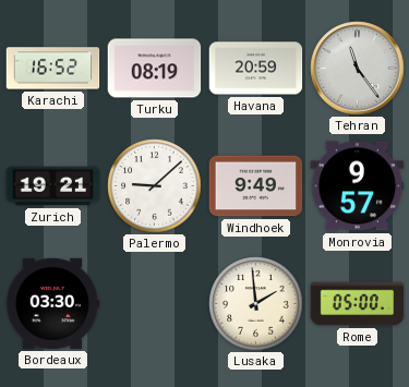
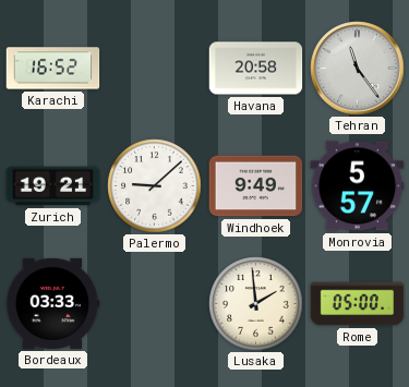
Turku: 08:19 -> none
Havana: 20:59 -> 20:58
Monrovia: 9:57 -> 5:57
Bordeaux: 03:30 -> 03:33
